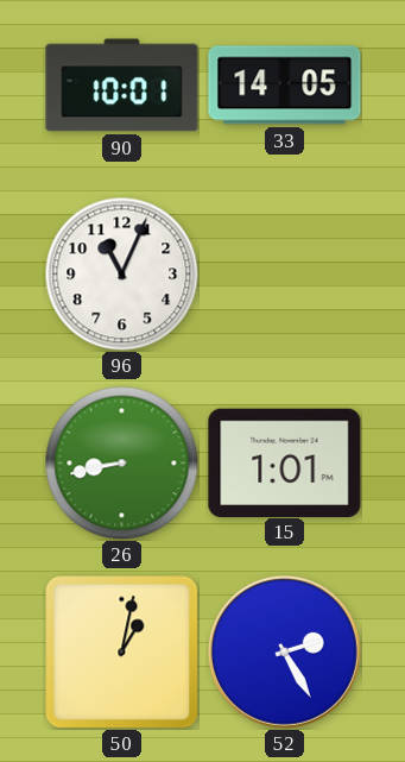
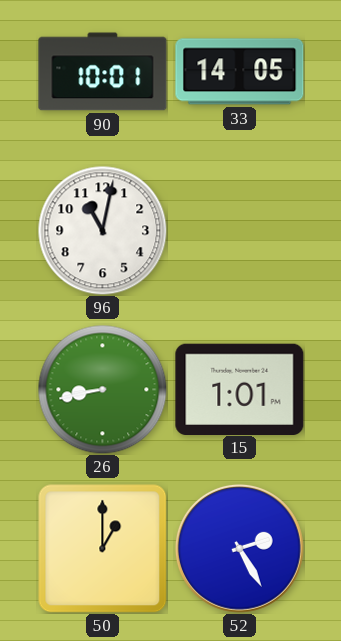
96: 11:04 -> 11:02
50: 1:02 -> 1:00
